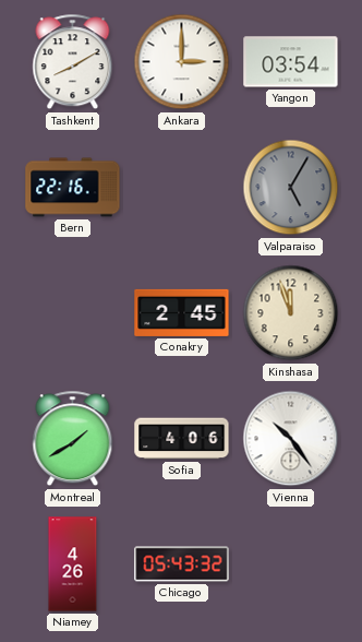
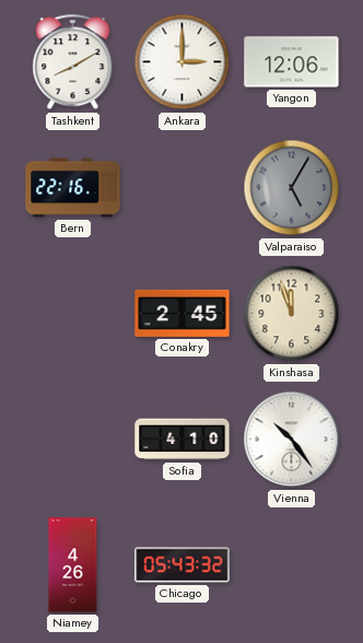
Yangon: 03:54 -> 12:06
Montreal: 1:40 -> none
Sofia: 4:06 -> 4:10
